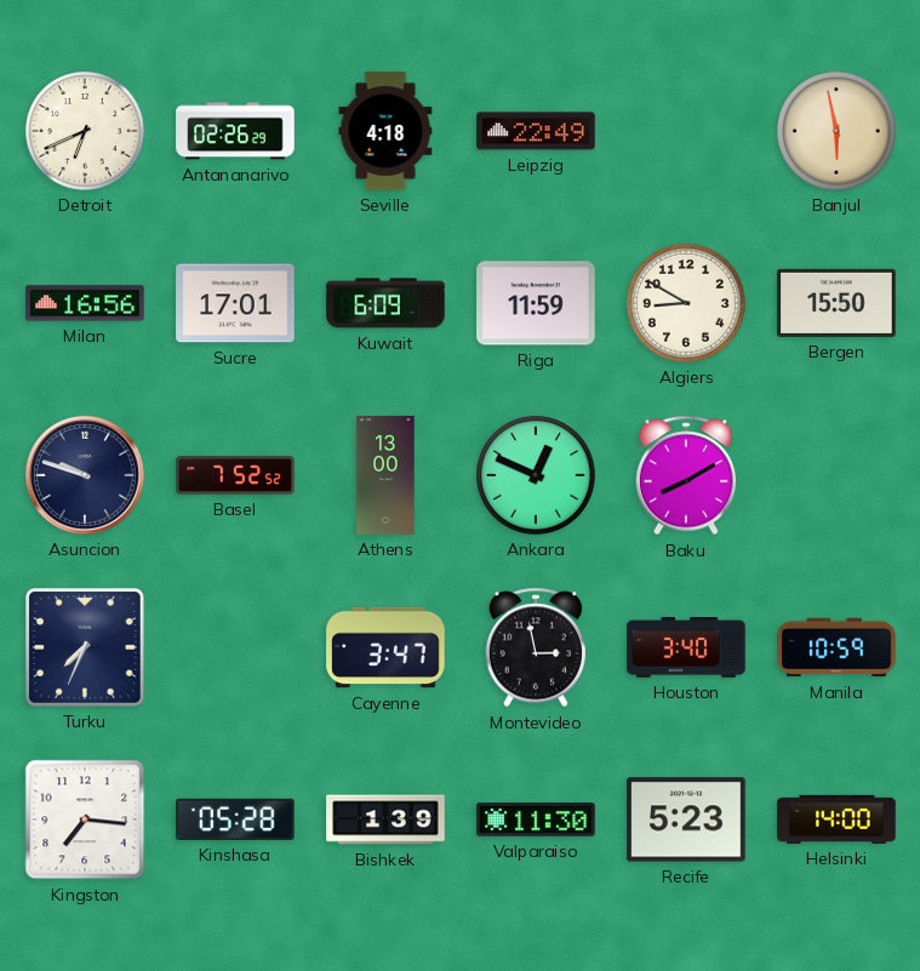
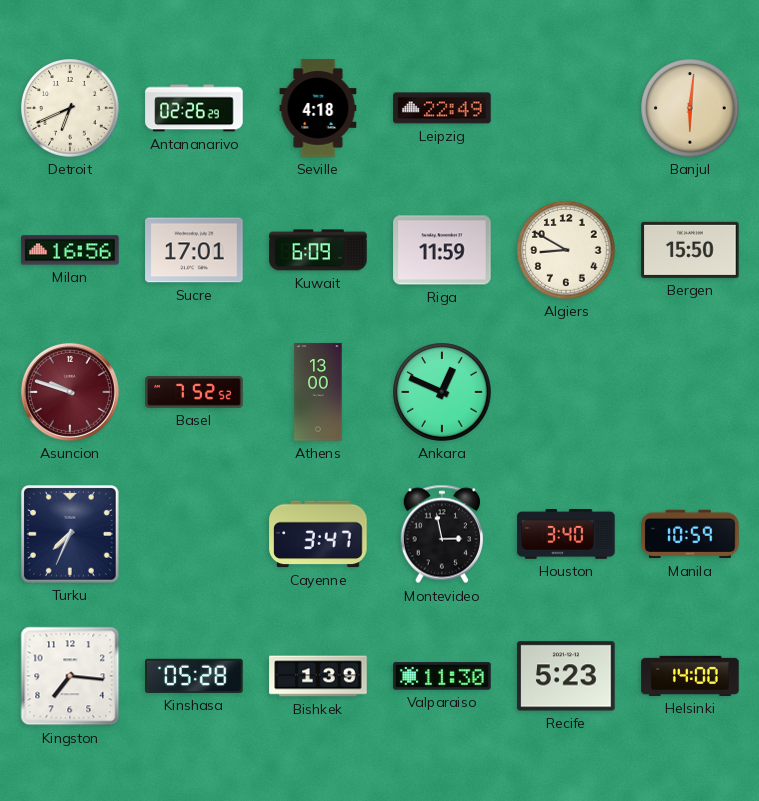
Banjul: 5:58 -> 6:01
Asuncion dial: navy -> burgundy
Baku: 8:10 -> none
